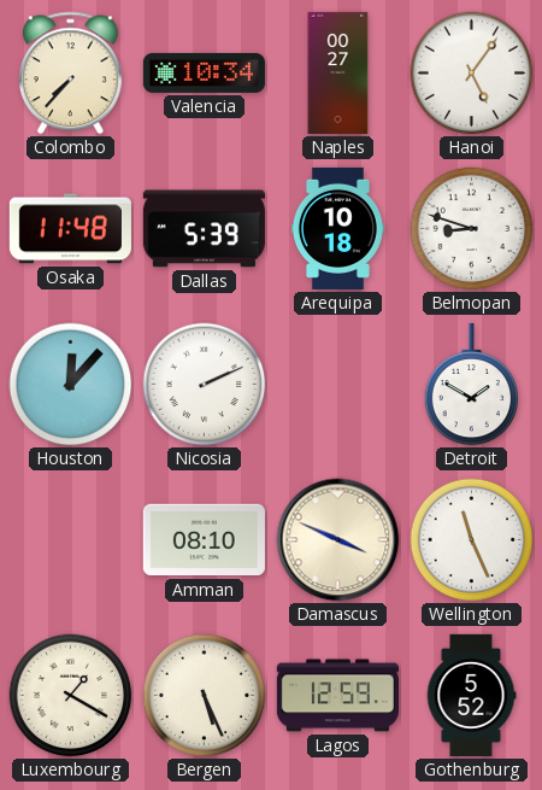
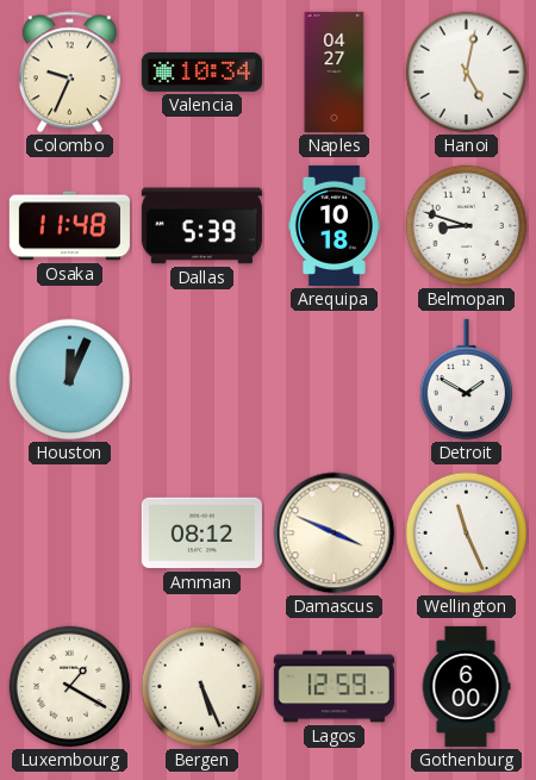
Colombo: 7:37 -> 9:34
Naples: 00:27 -> 04:27
Hanoi: 5:06 -> 5:02
Houston: 12:07 -> 12:04
Nicosia: 2:11 -> none
Amman: 08:10 -> 08:12
Gothenburg: 5:52 -> 6:00
